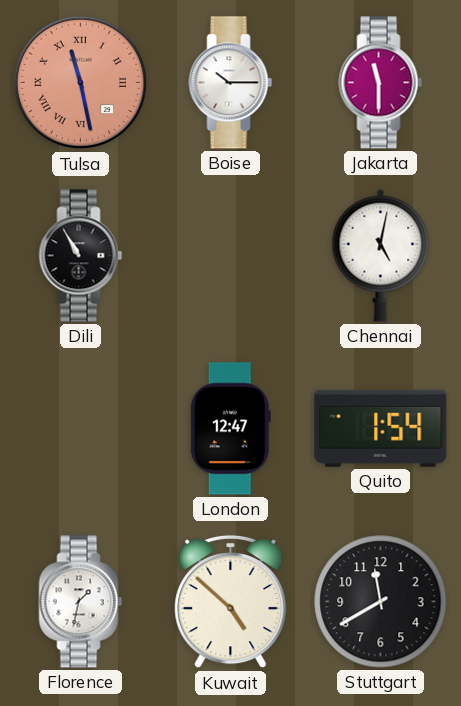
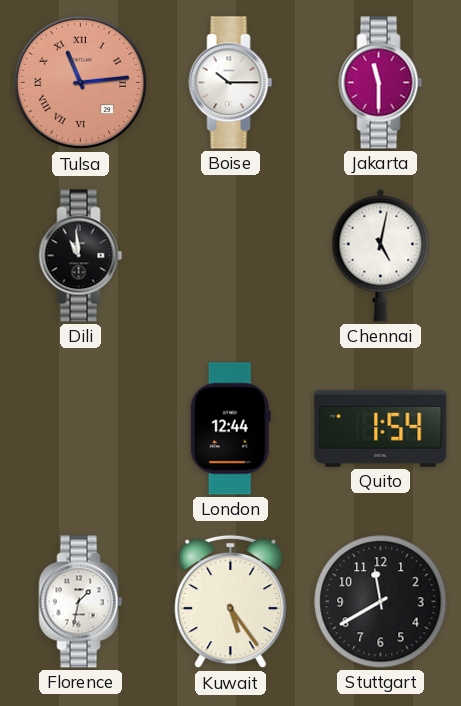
Tulsa: 11:28 -> 11:14
Dili: 10:55 -> 10:59
London: 12:47 -> 12:44
Kuwait: 4:52 -> 5:24
